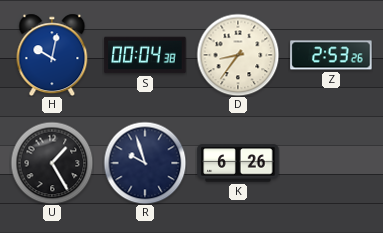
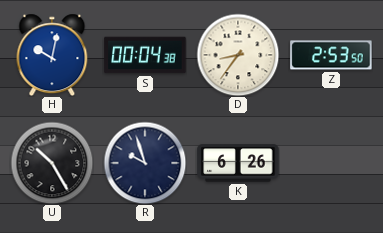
Z: 2:53:26 -> 2:53:50
U: 1:25 -> 10:25
